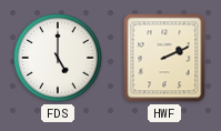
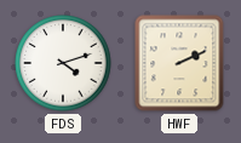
FDS: 5:00 -> 4:12
